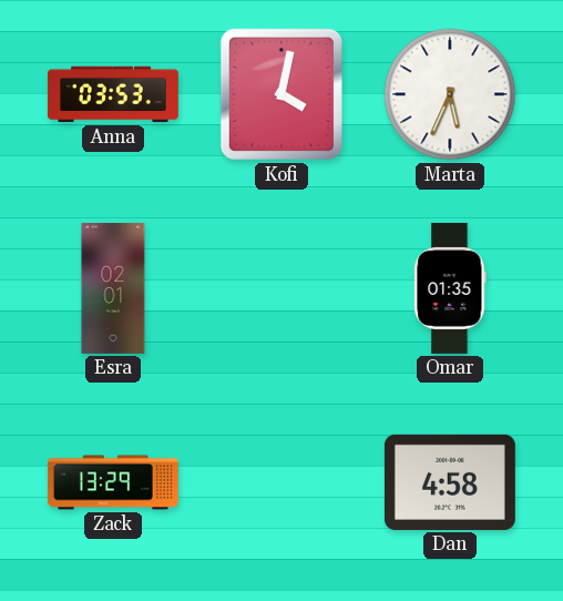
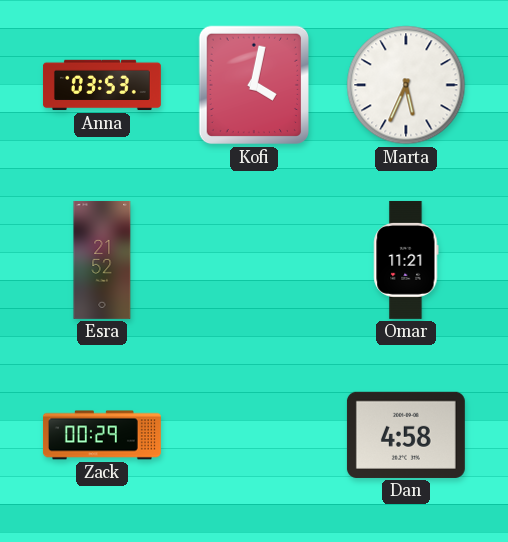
Esra: 02:01 -> 21:52
Omar: 01:35 -> 11:21
Zack: 13:29 -> 00:29
